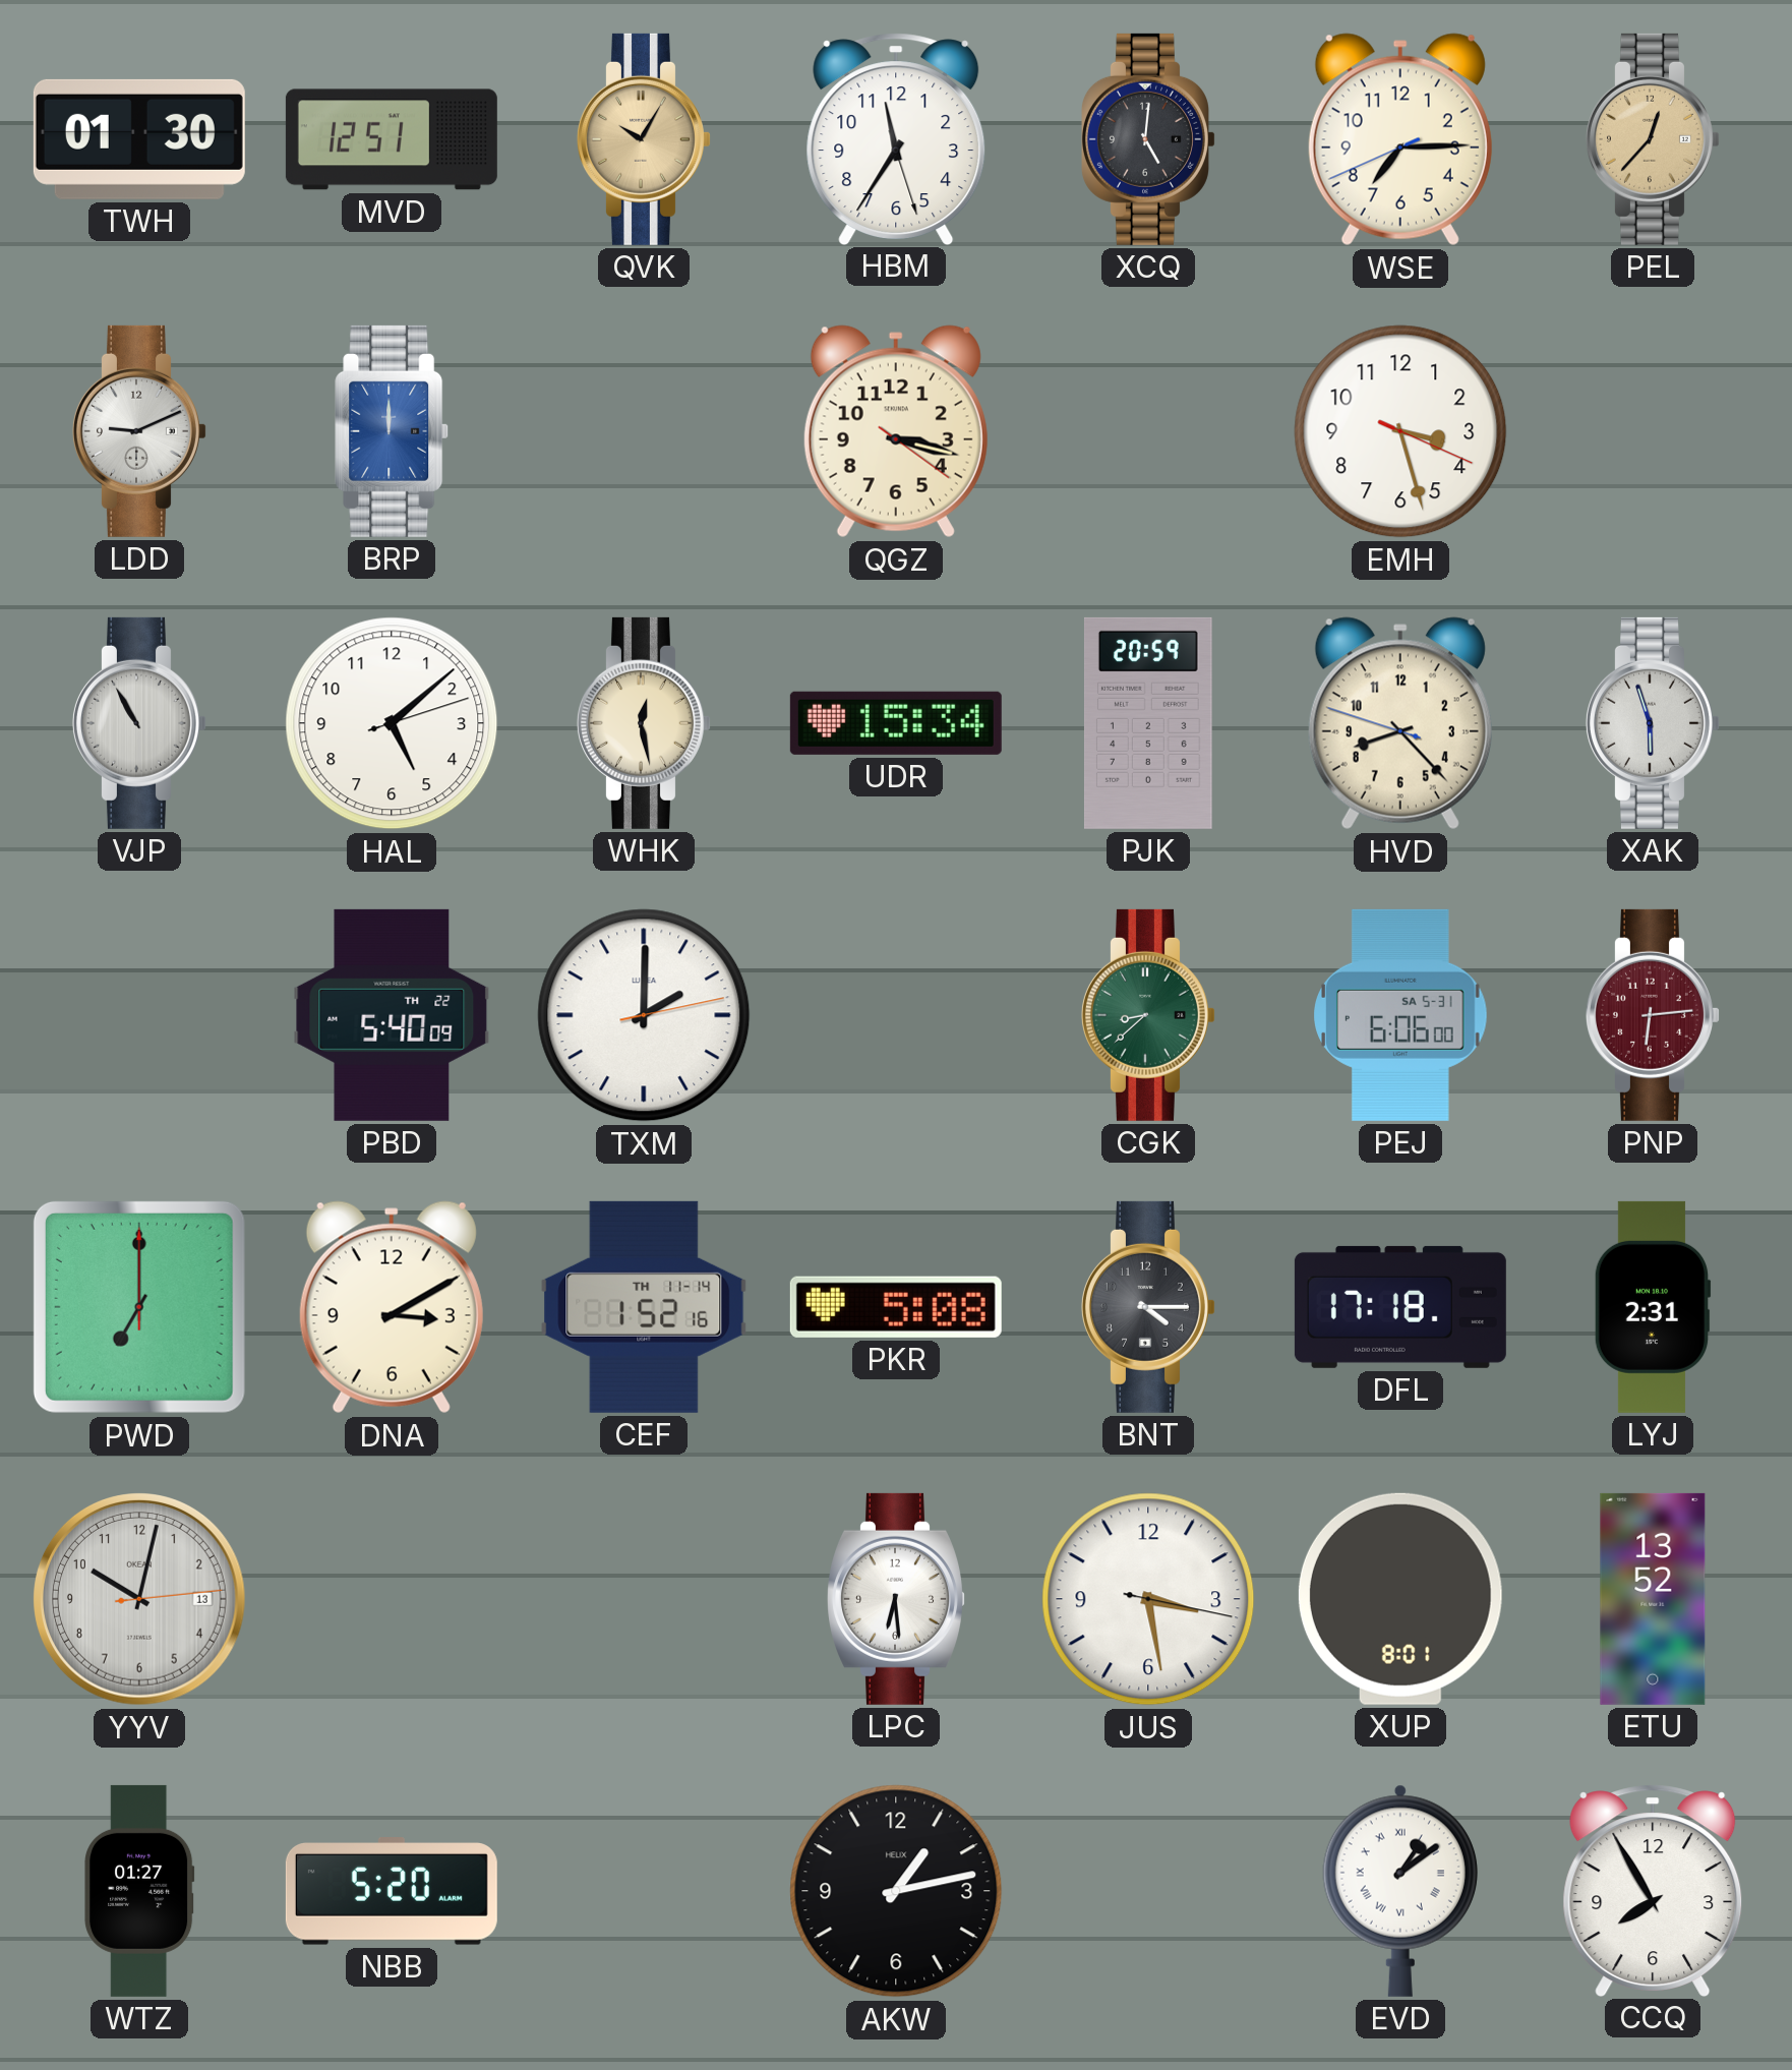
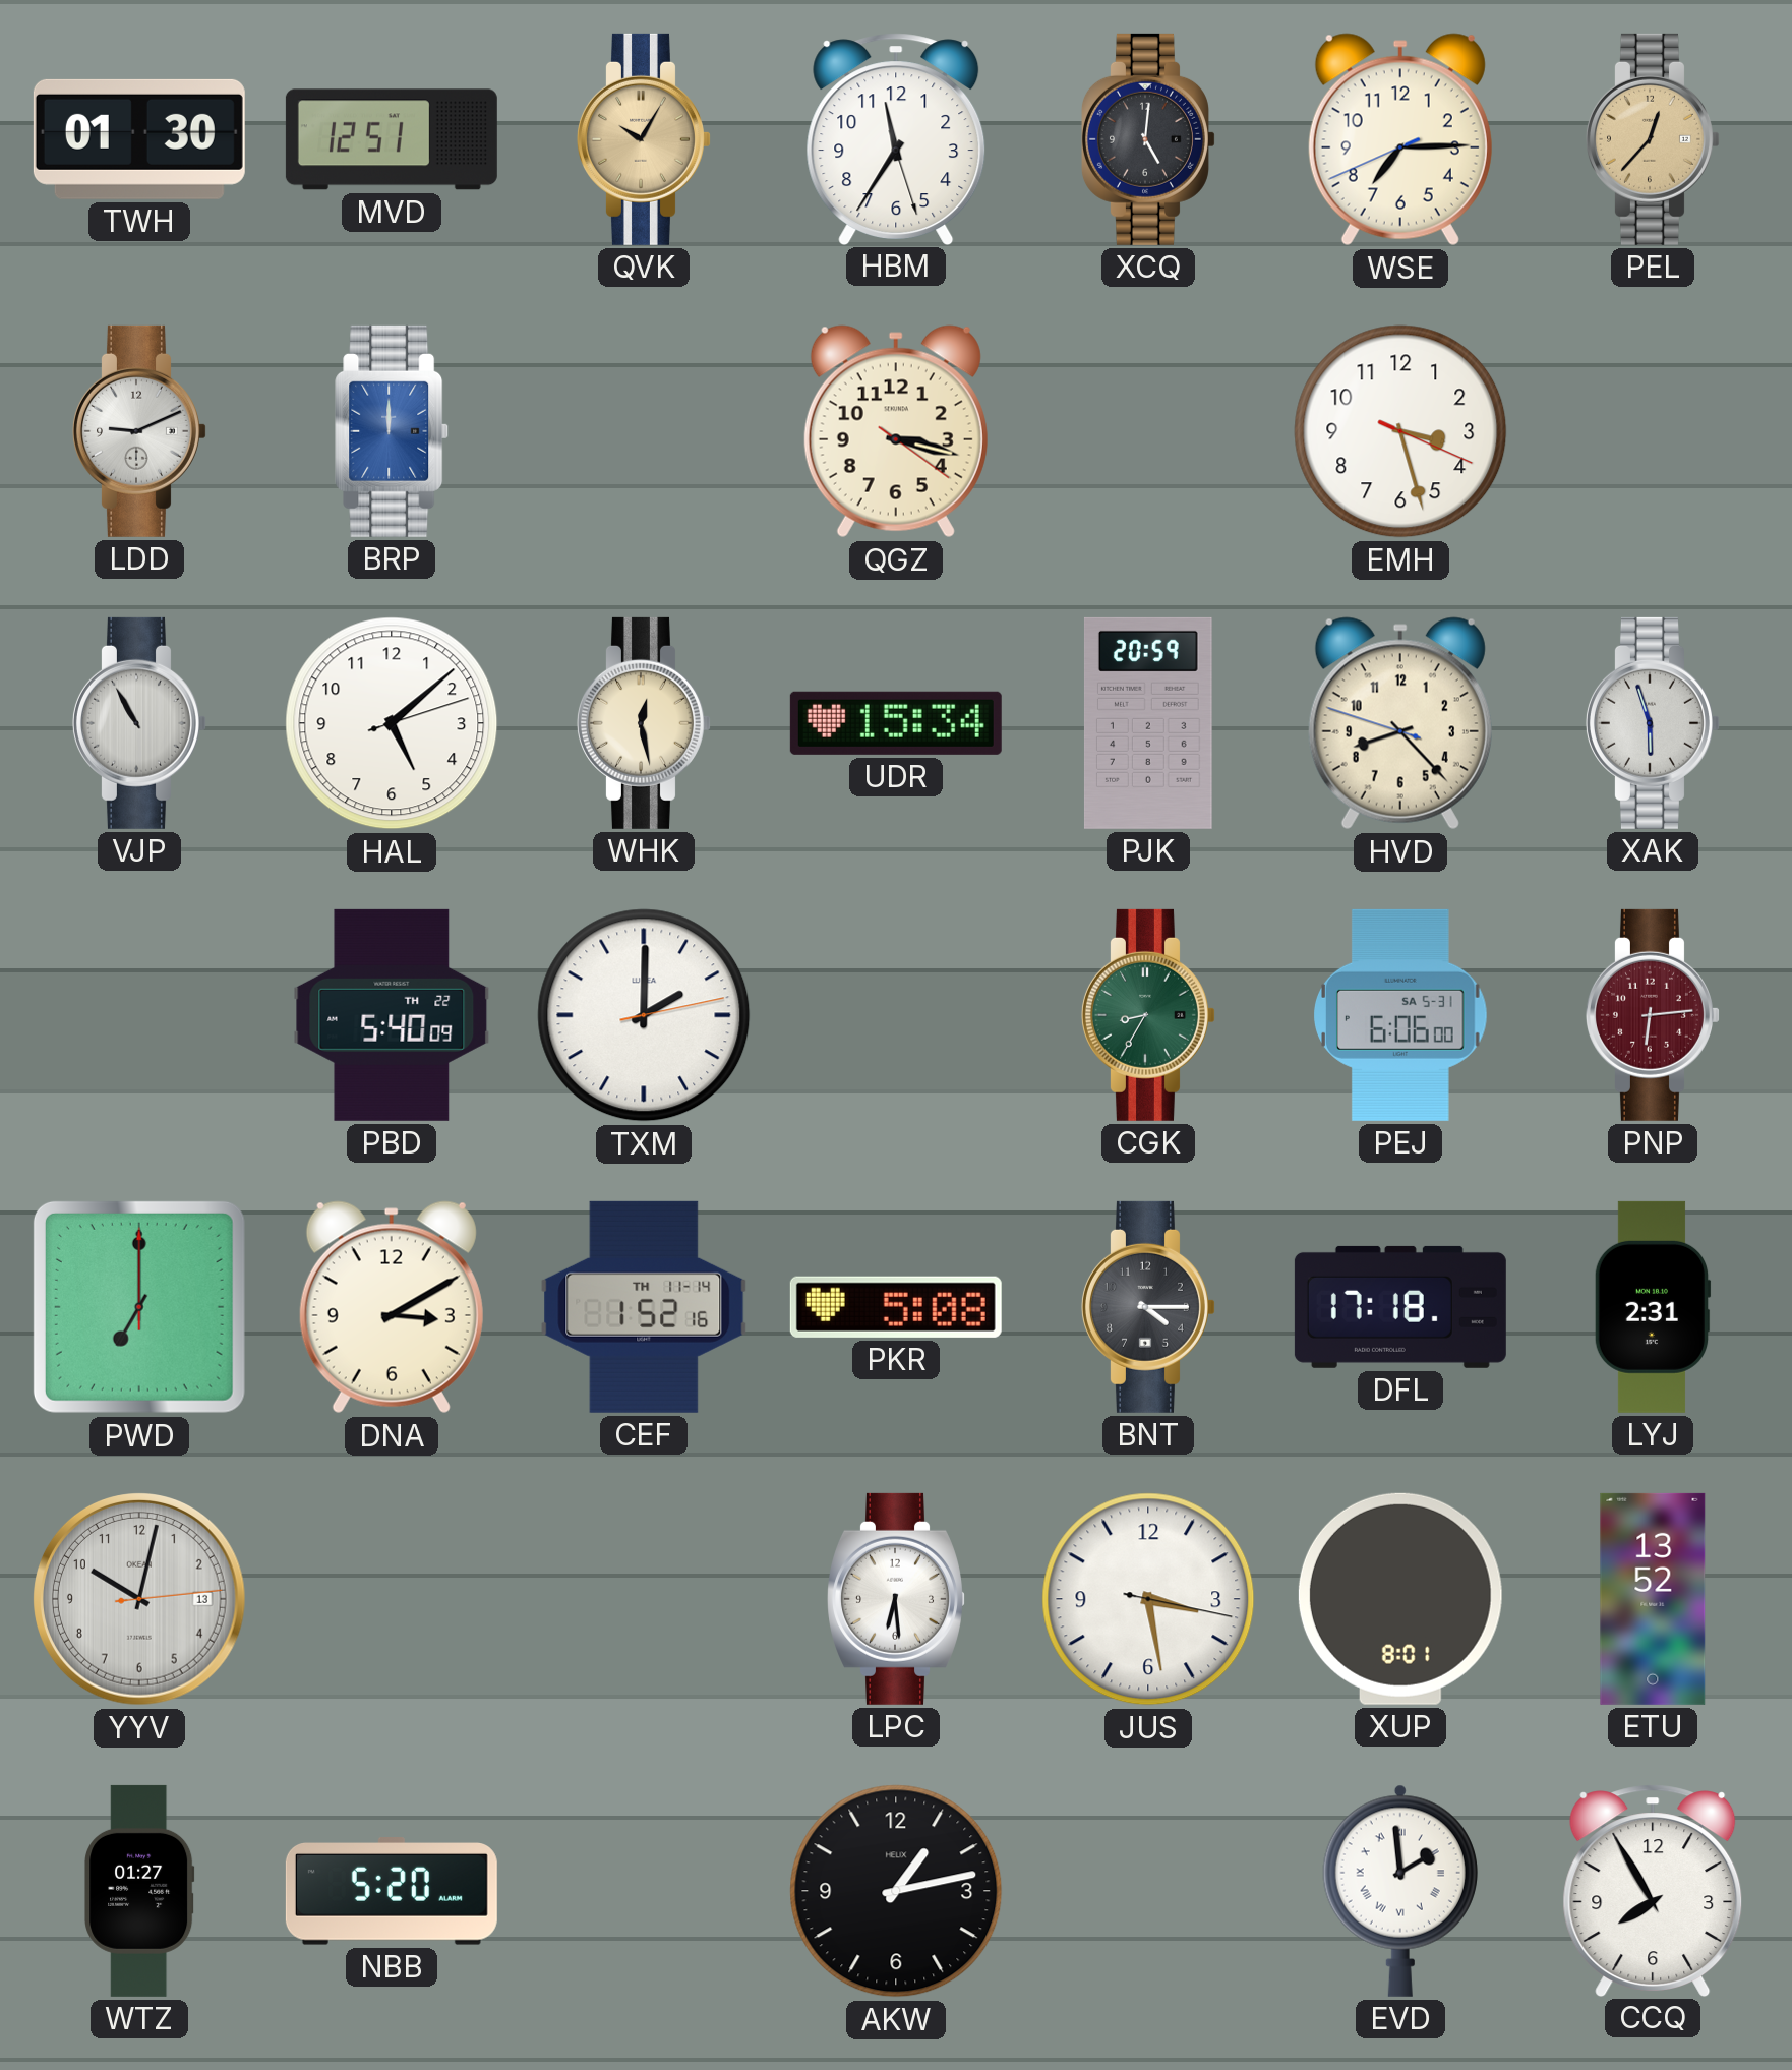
CGK: 8:38 -> 8:35
EVD: 1:09 -> 1:59
